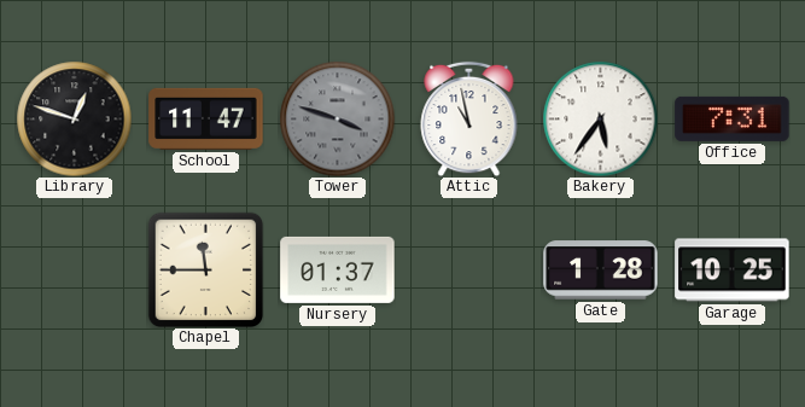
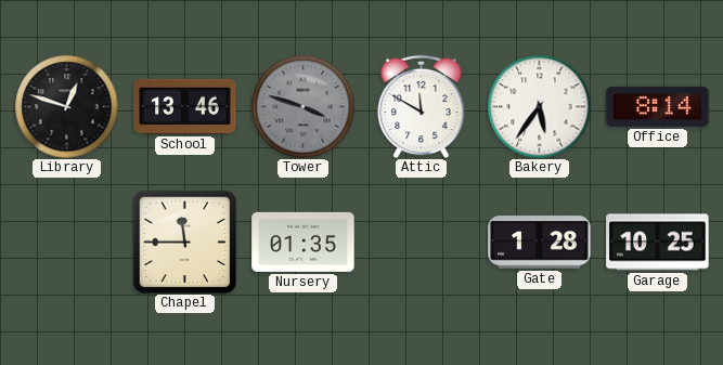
School: 11:47 -> 13:46
Attic: 10:58 -> 11:50
Office: 7:31 -> 8:14
Nursery: 01:37 -> 01:35
